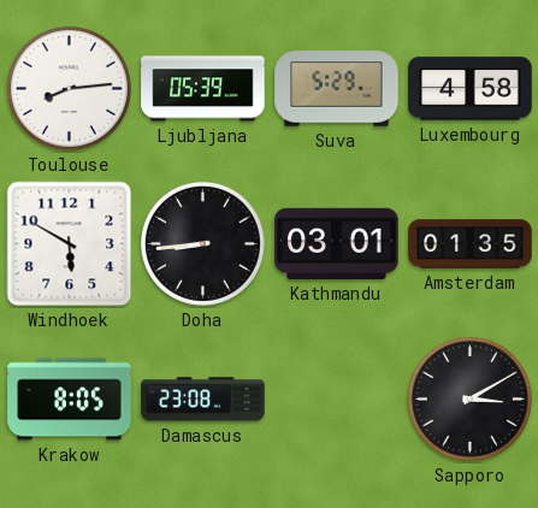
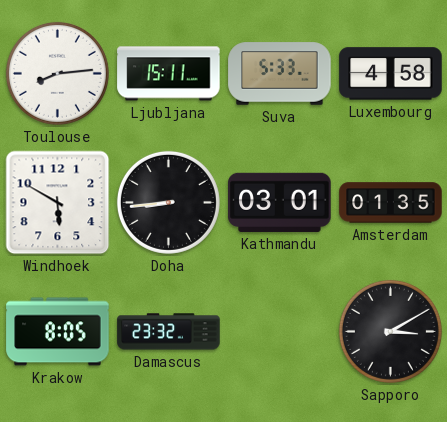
Ljubljana: 05:39 -> 15:11
Suva: 5:29 -> 5:33
Damascus: 23:08 -> 23:32
